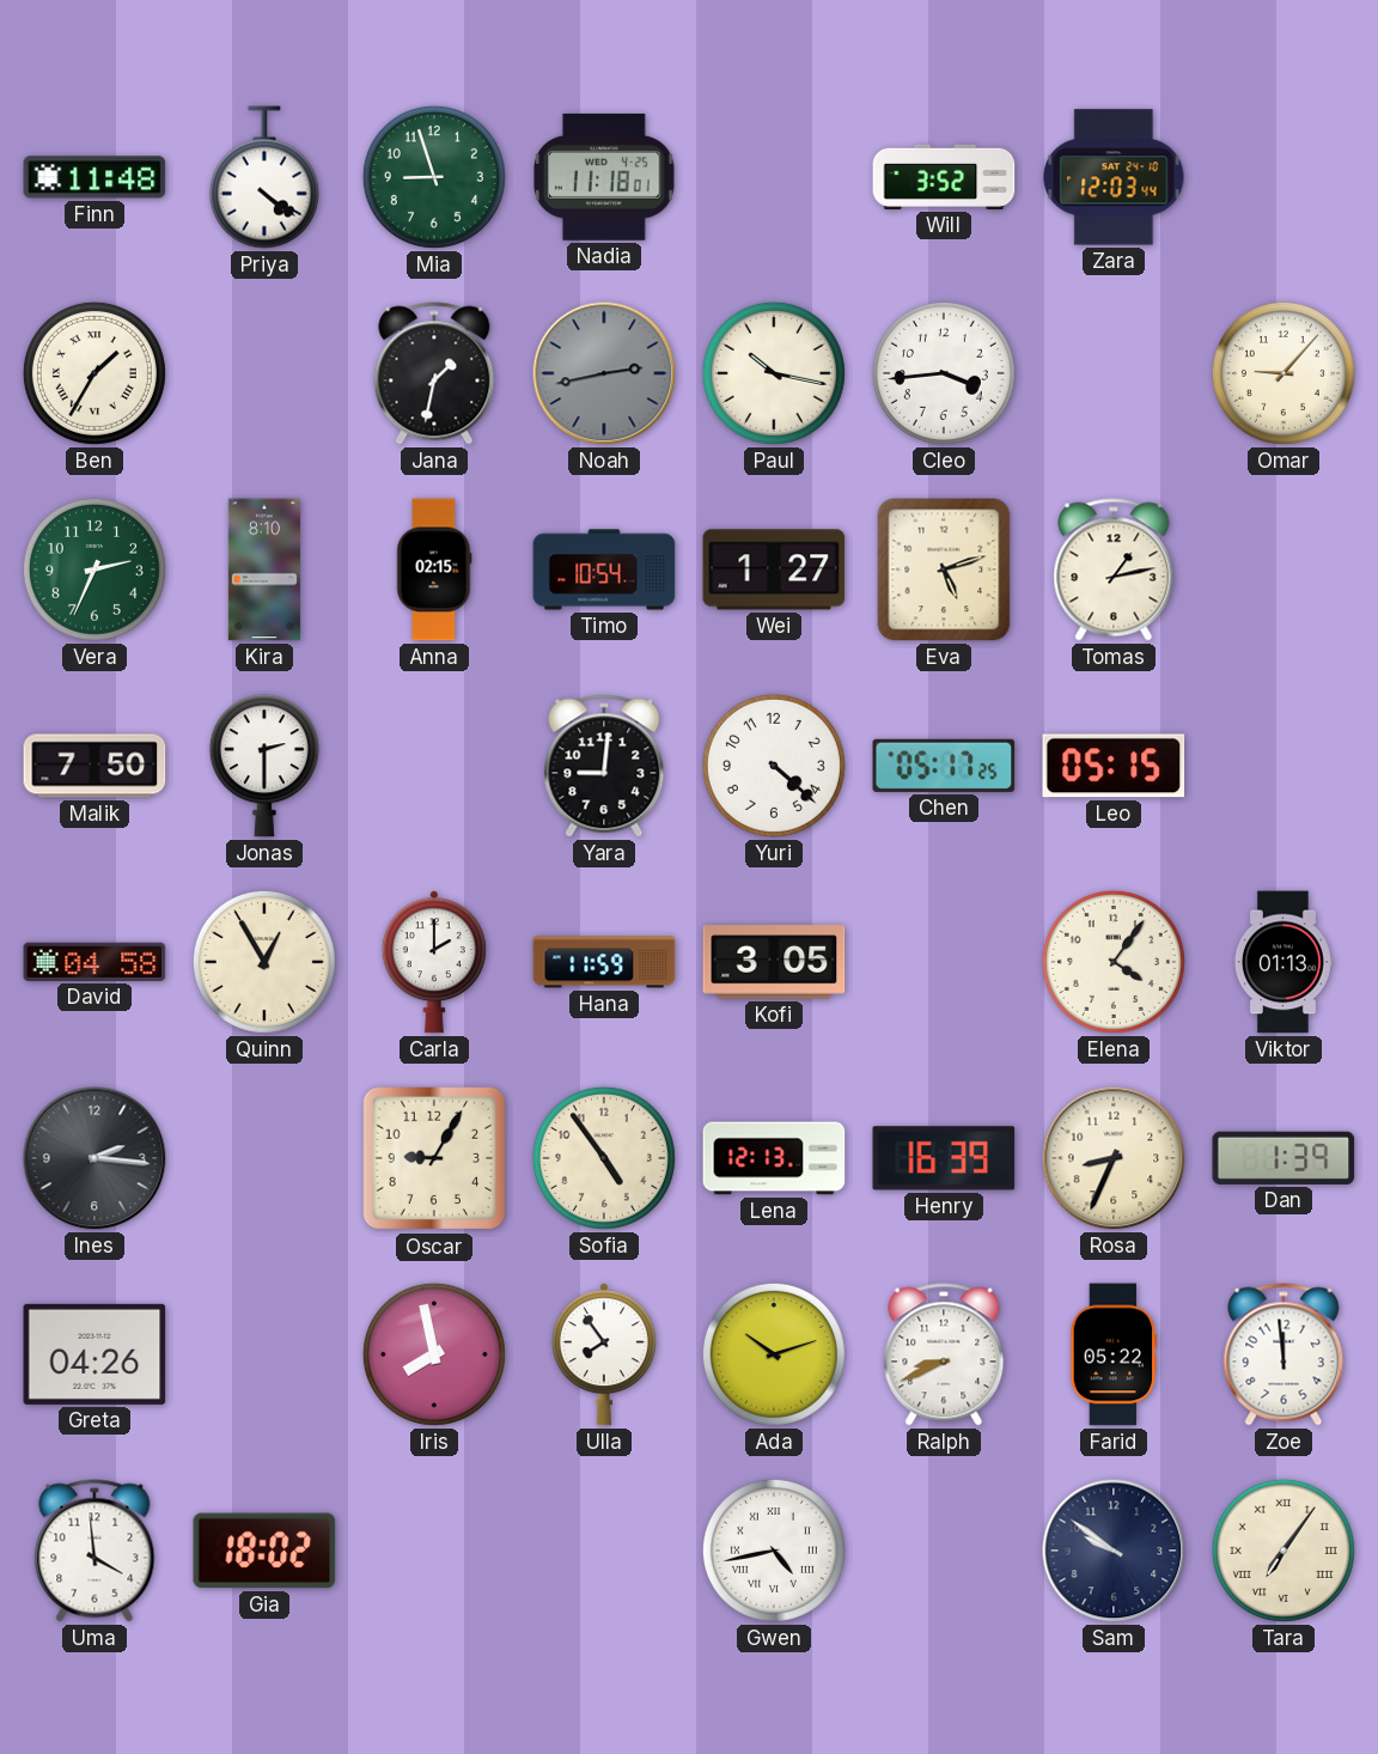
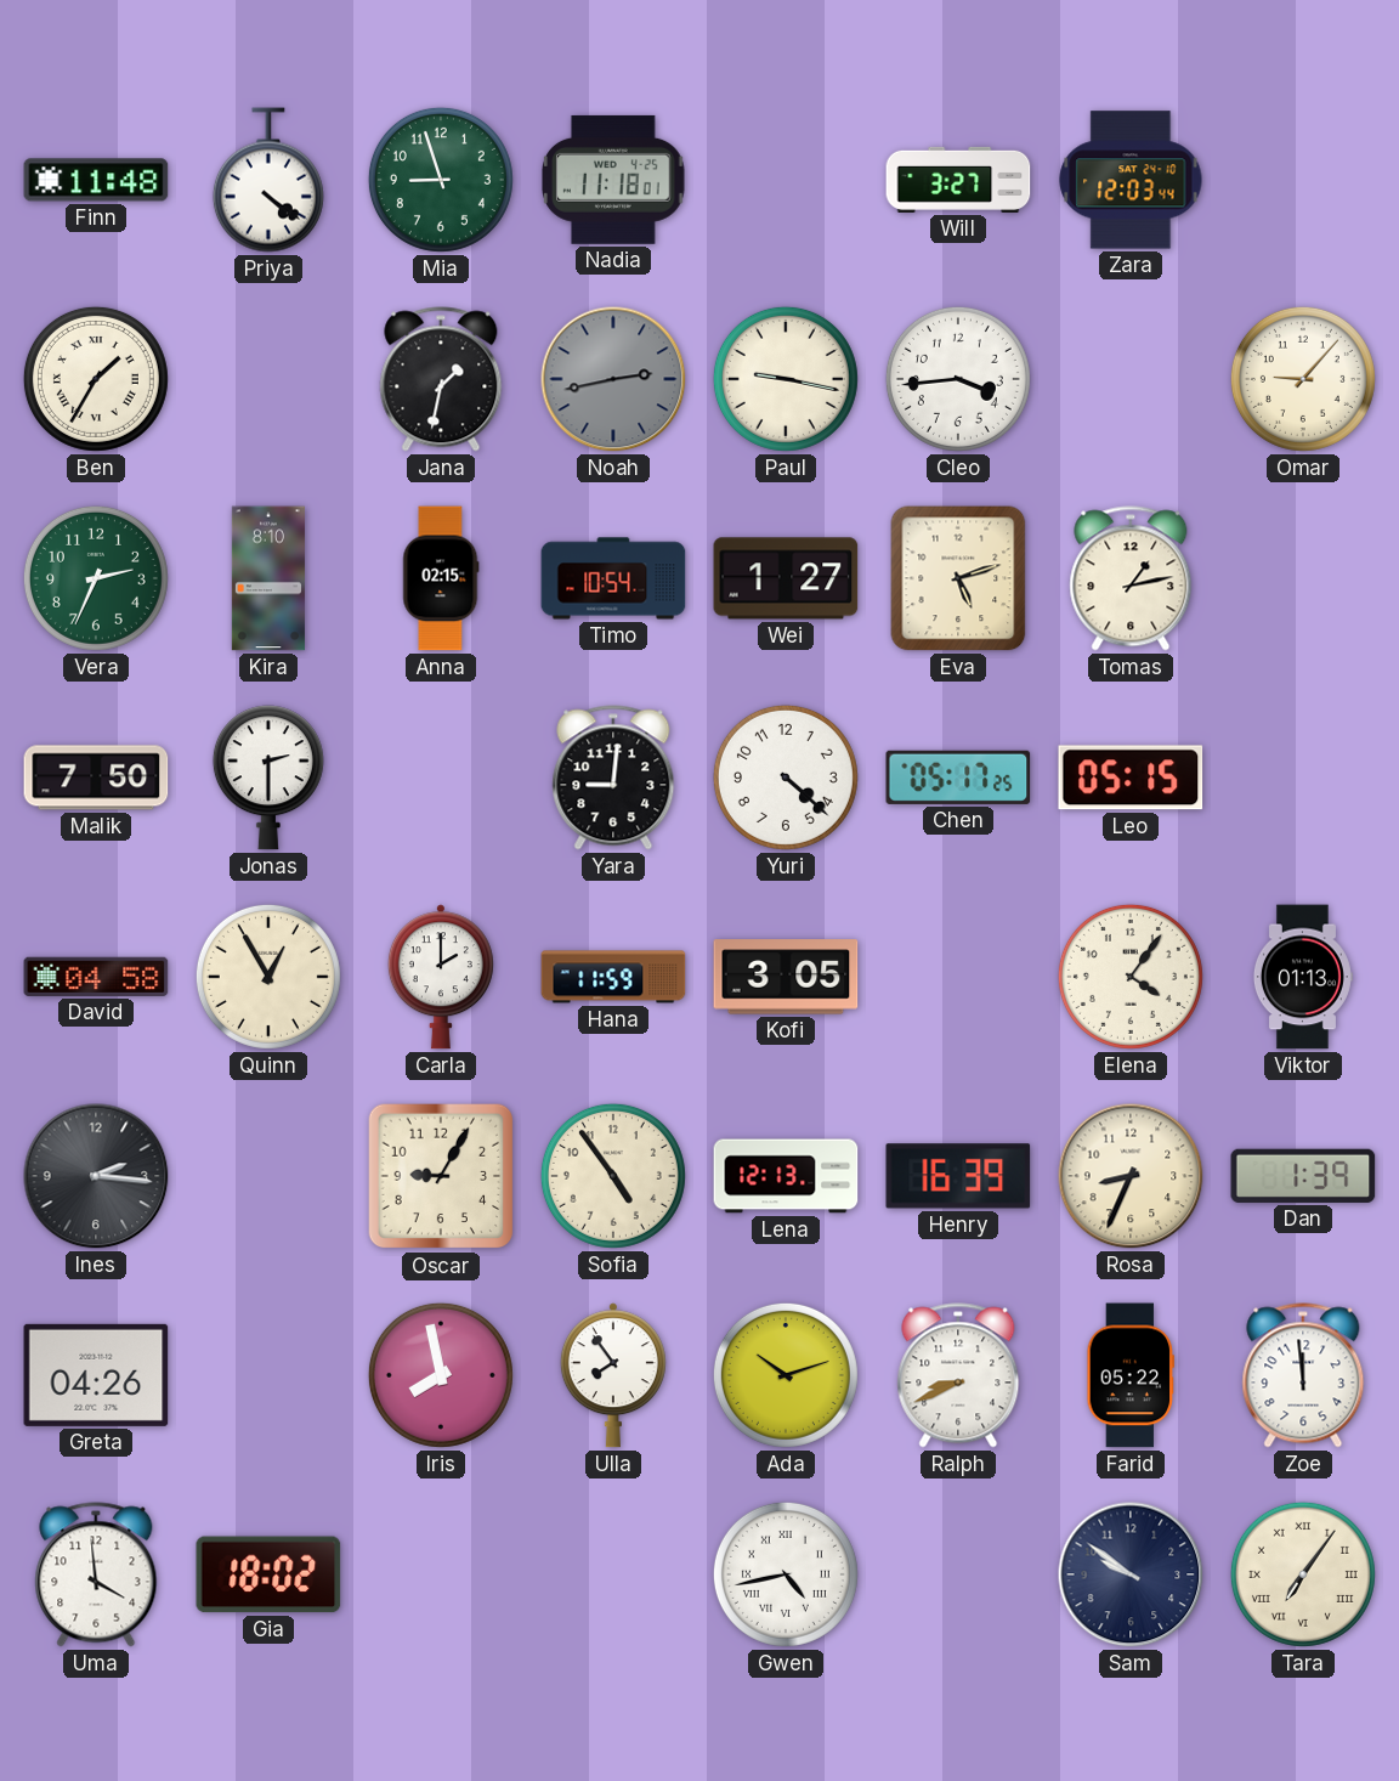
Will: 3:52 -> 3:27
Paul: 10:17 -> 9:17
